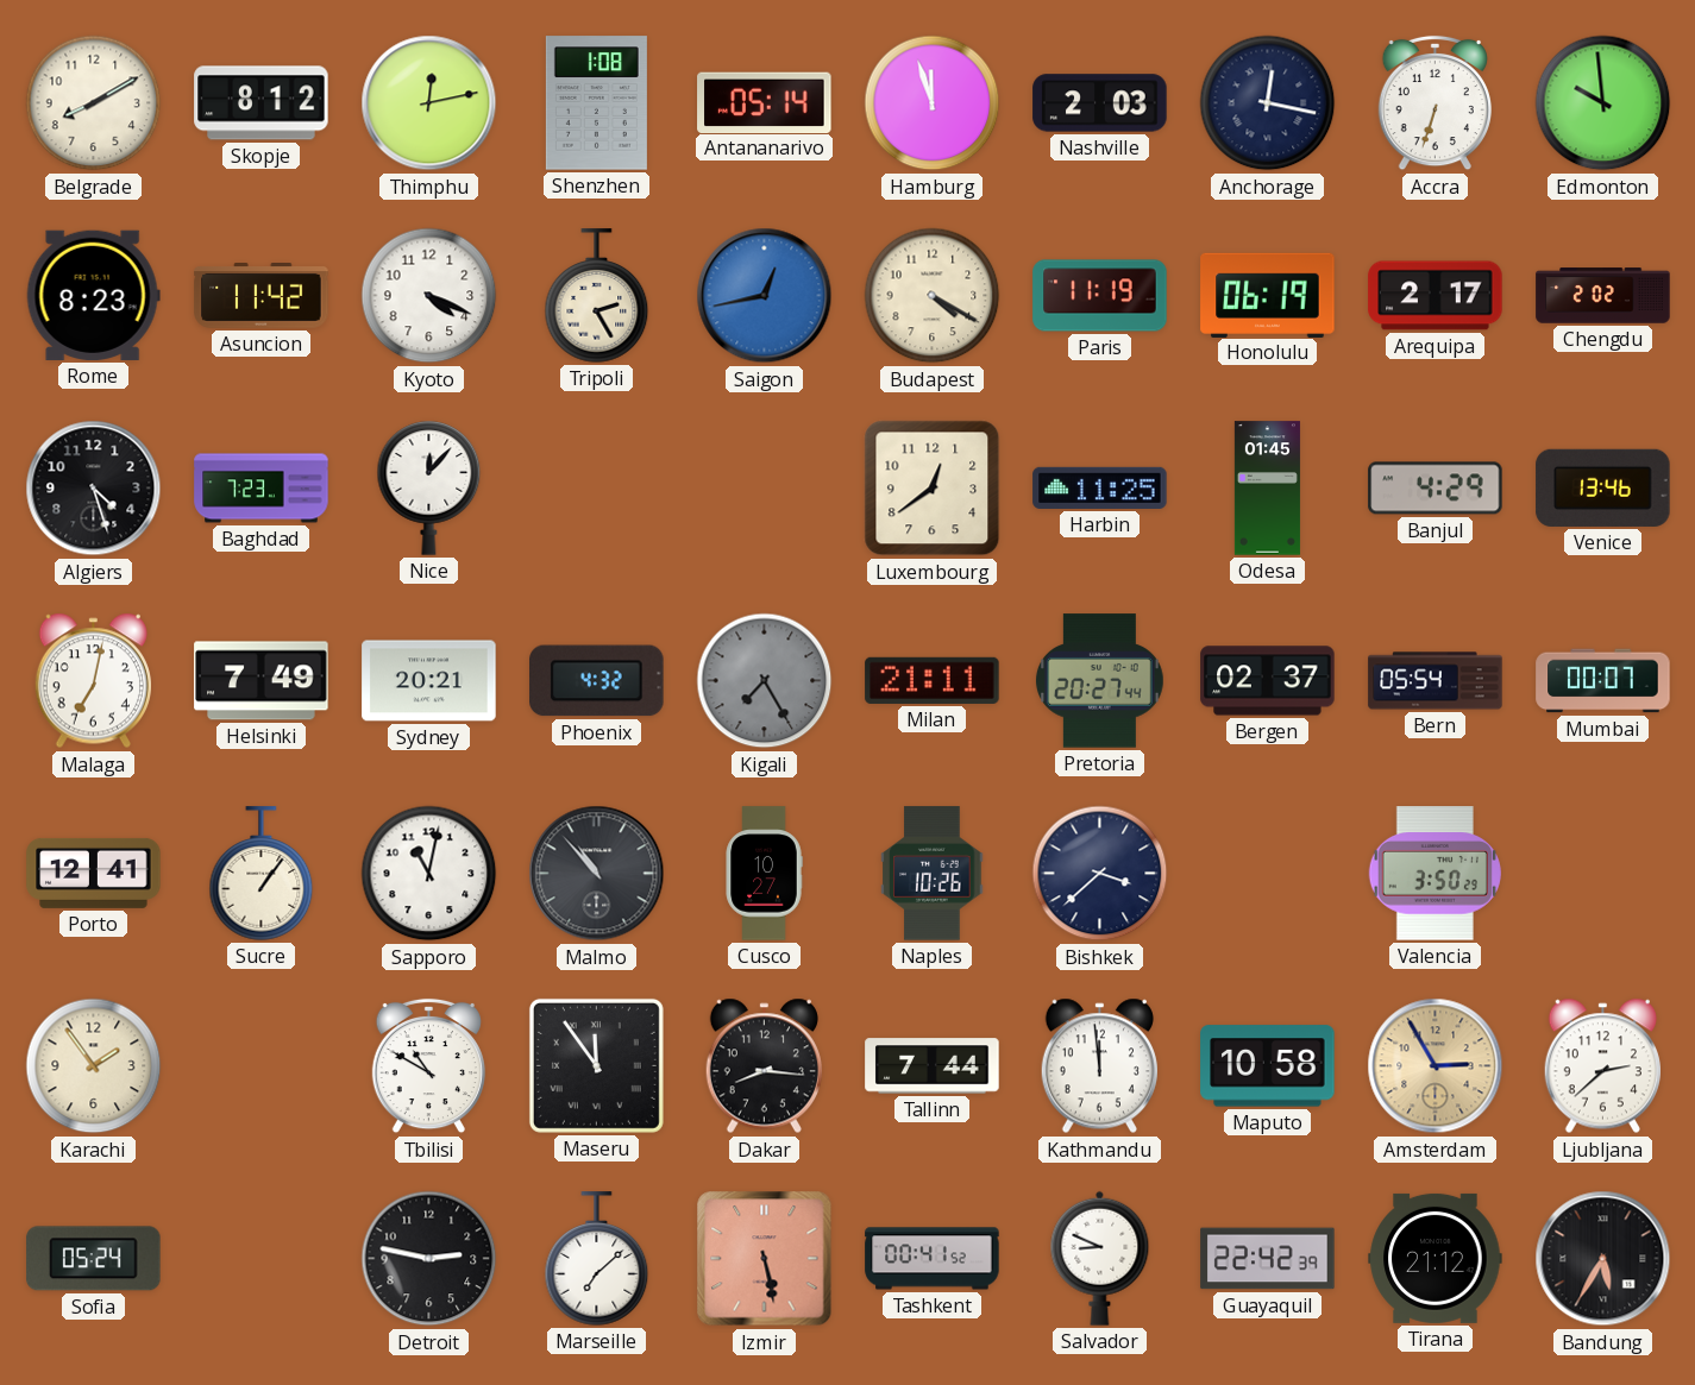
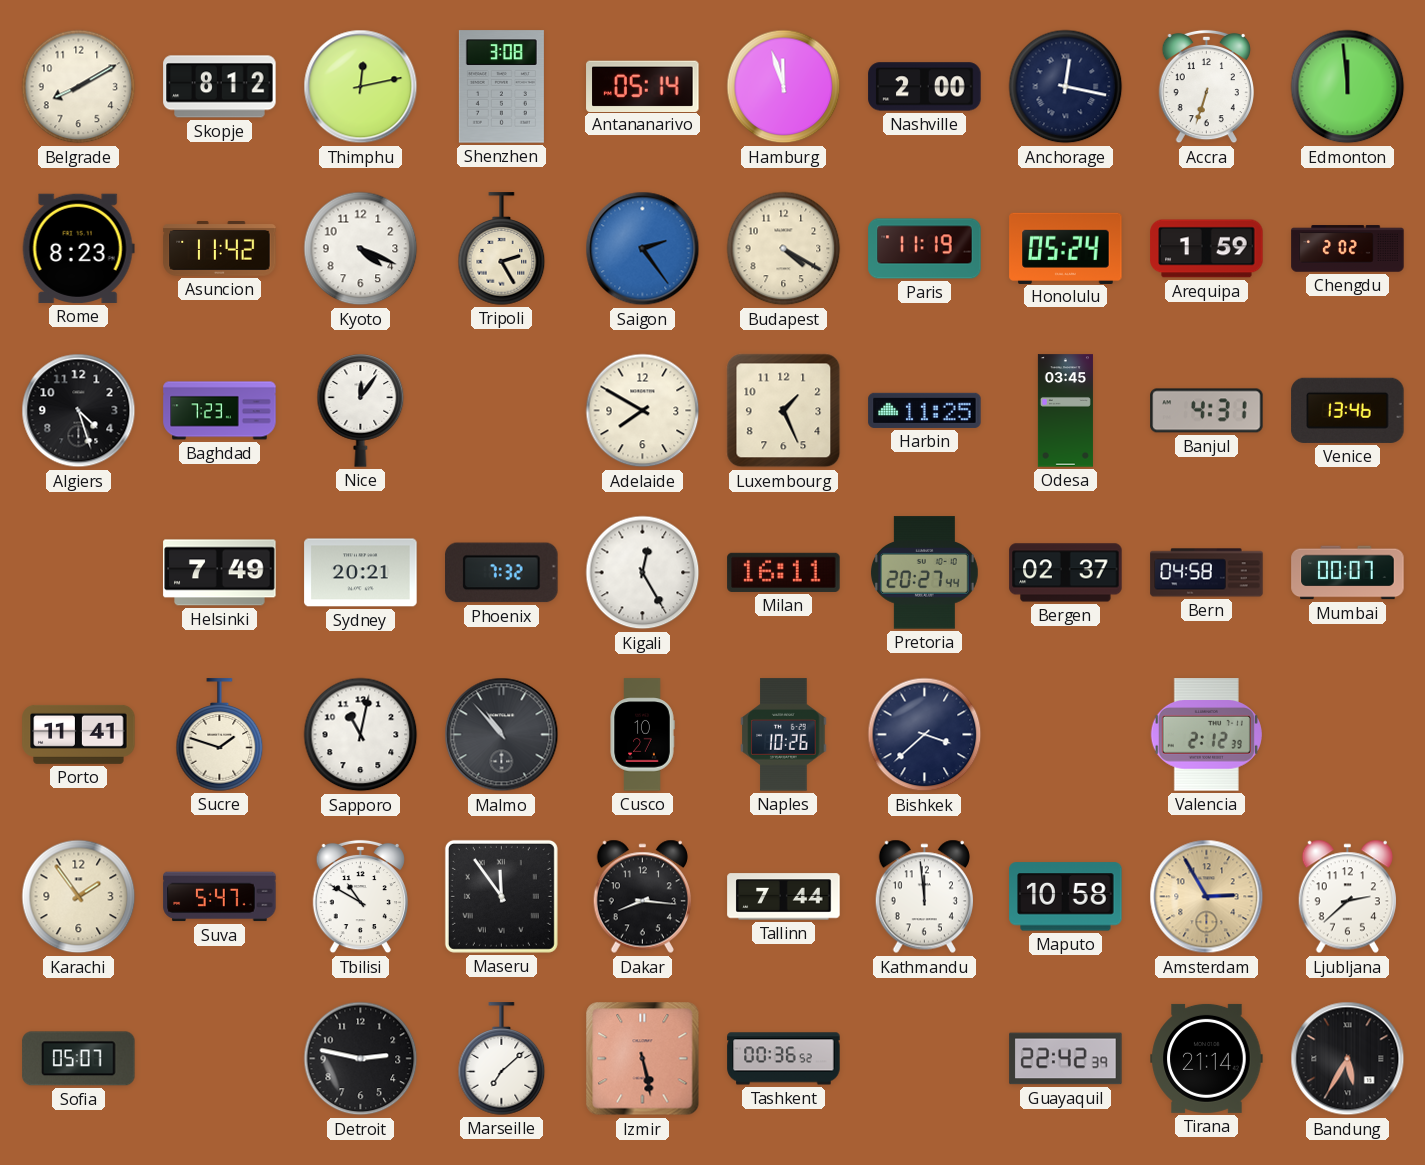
Shenzhen: 1:08 -> 3:08
Nashville: 2:03 -> 2:00
Edmonton: 9:59 -> 11:59
Saigon: 12:43 -> 2:24
Honolulu: 06:19 -> 05:24
Arequipa: 2:17 -> 1:59
Nice: 12:07 -> 12:06
Adelaide: none -> 7:50
Luxembourg: 12:39 -> 1:26
Odesa: 01:45 -> 03:45
Banjul: 4:29 -> 4:31
Malaga: 7:02 -> none
Phoenix: 4:32 -> 7:32
Kigali: 7:25 -> 12:25
Kigali dial: grey -> white
Milan: 21:11 -> 16:11
Bern: 05:54 -> 04:58
Porto: 12:41 -> 11:41
Sucre: 1:06 -> 1:48
Valencia: 3:50 -> 2:12
Suva: none -> 5:47
Sofia: 05:24 -> 05:07
Tashkent: 00:41 -> 00:36
Salvador: 8:49 -> none
Tirana: 21:12 -> 21:14
